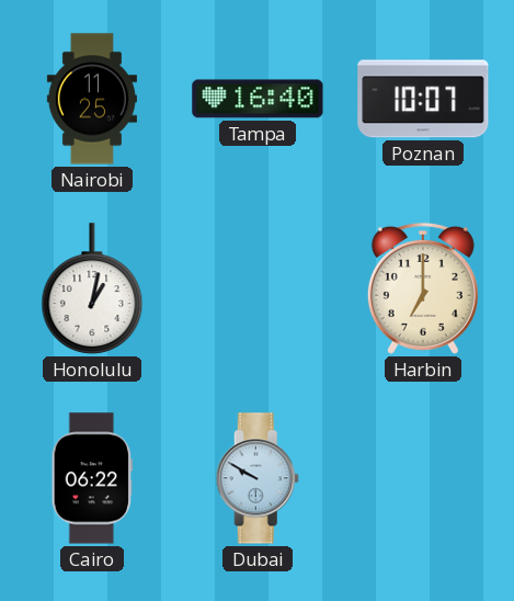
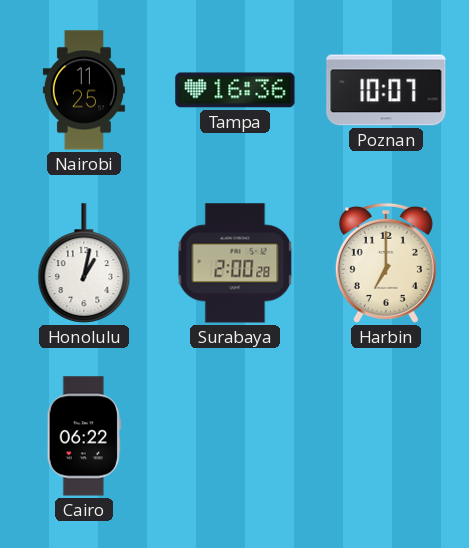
Tampa: 16:40 -> 16:36
Surabaya: none -> 2:00
Dubai: 9:50 -> none
